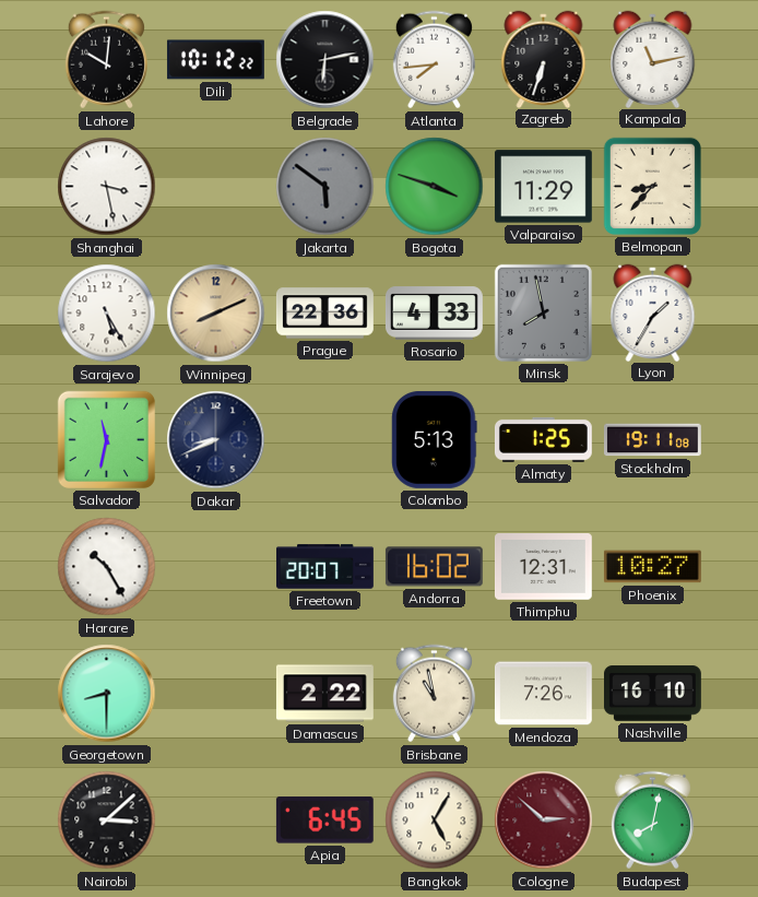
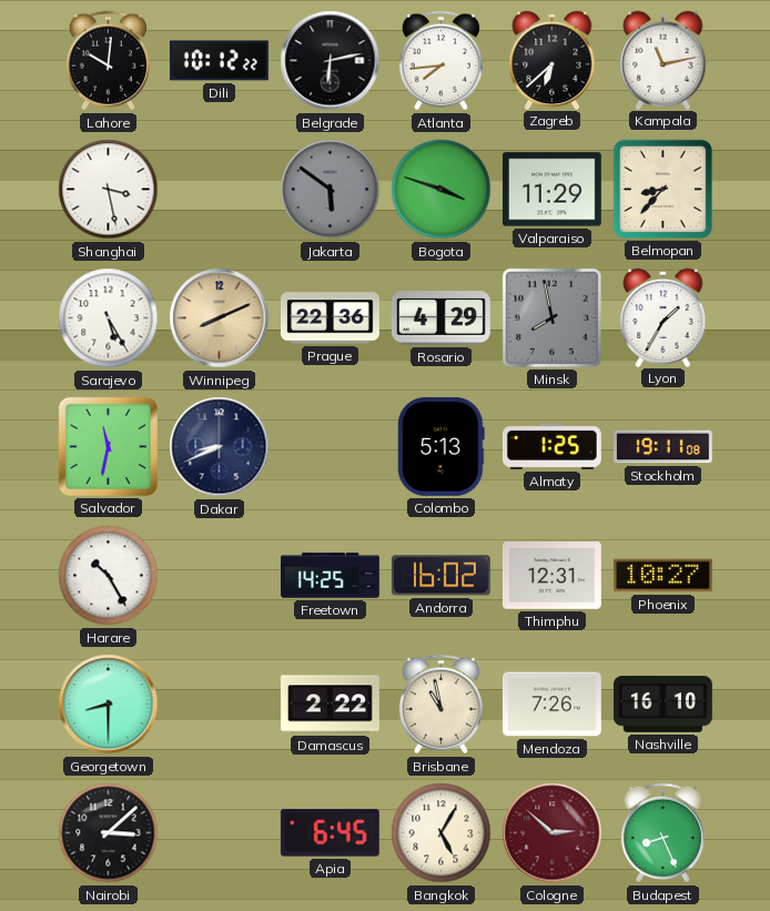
Zagreb: 6:33 -> 6:38
Rosario: 4:33 -> 4:29
Freetown: 20:07 -> 14:25
Budapest: 8:02 -> 8:26
